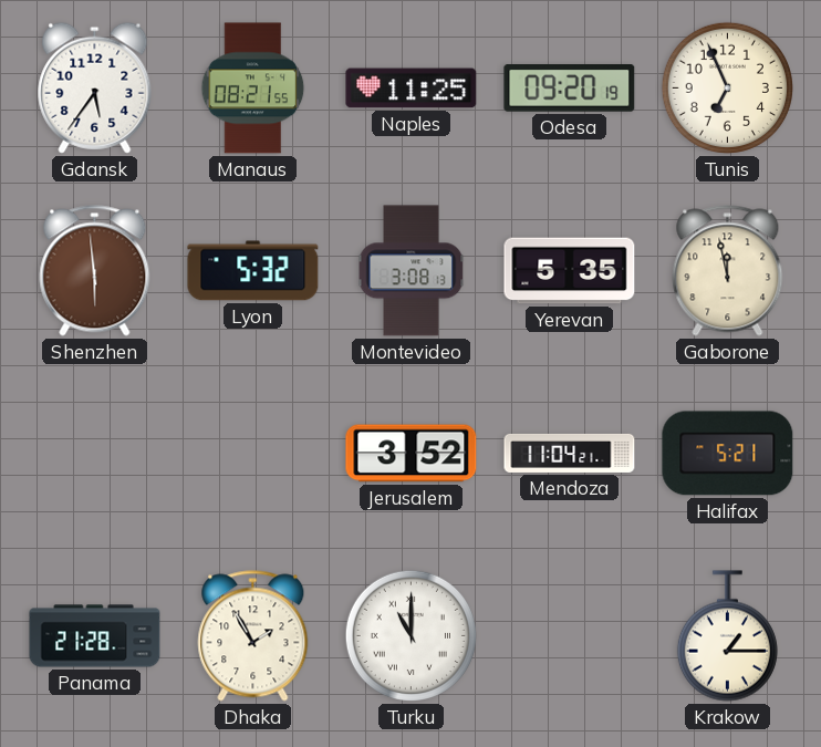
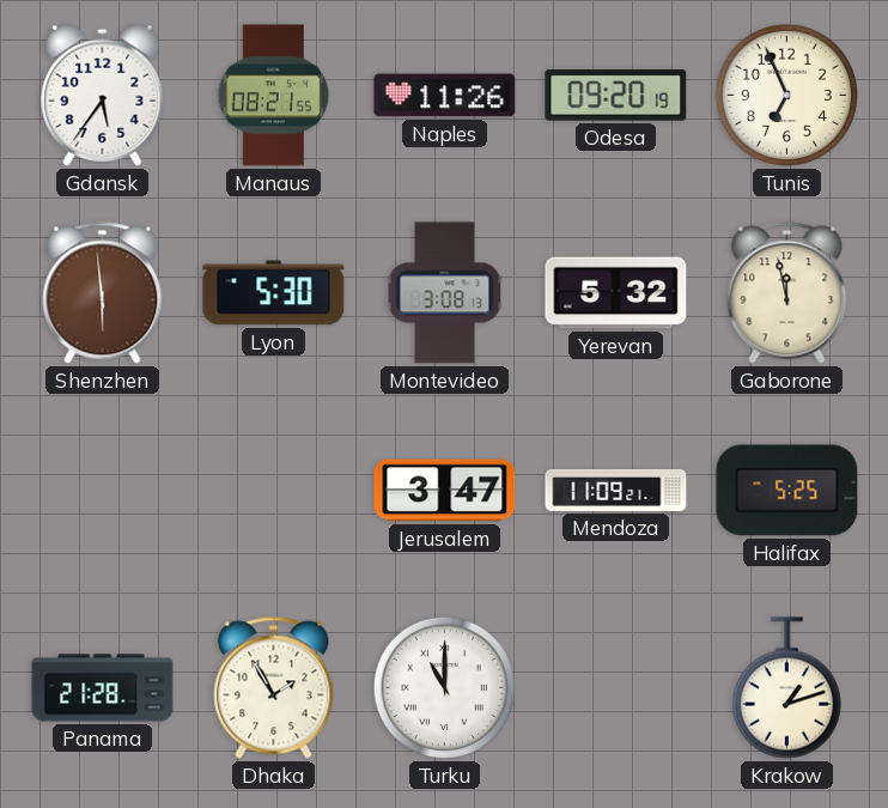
Naples: 11:25 -> 11:26
Lyon: 5:32 -> 5:30
Yerevan: 5:35 -> 5:32
Jerusalem: 3:52 -> 3:47
Mendoza: 11:04 -> 11:09
Halifax: 5:21 -> 5:25
Krakow: 1:15 -> 1:12
